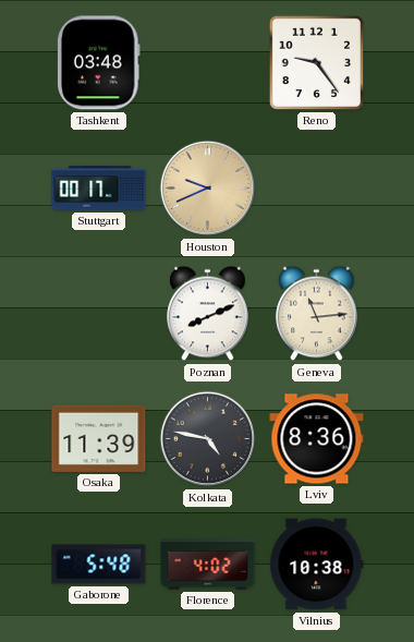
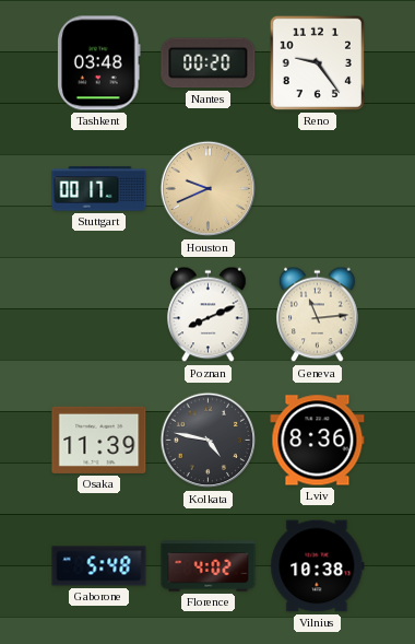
Nantes: none -> 00:20
